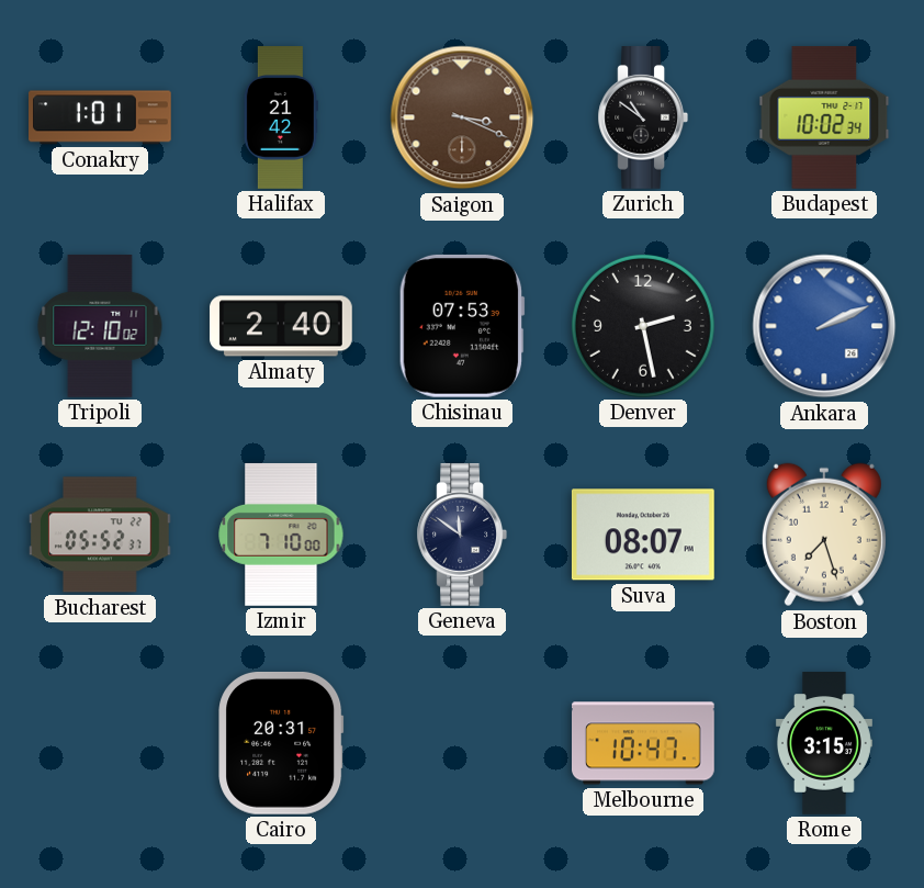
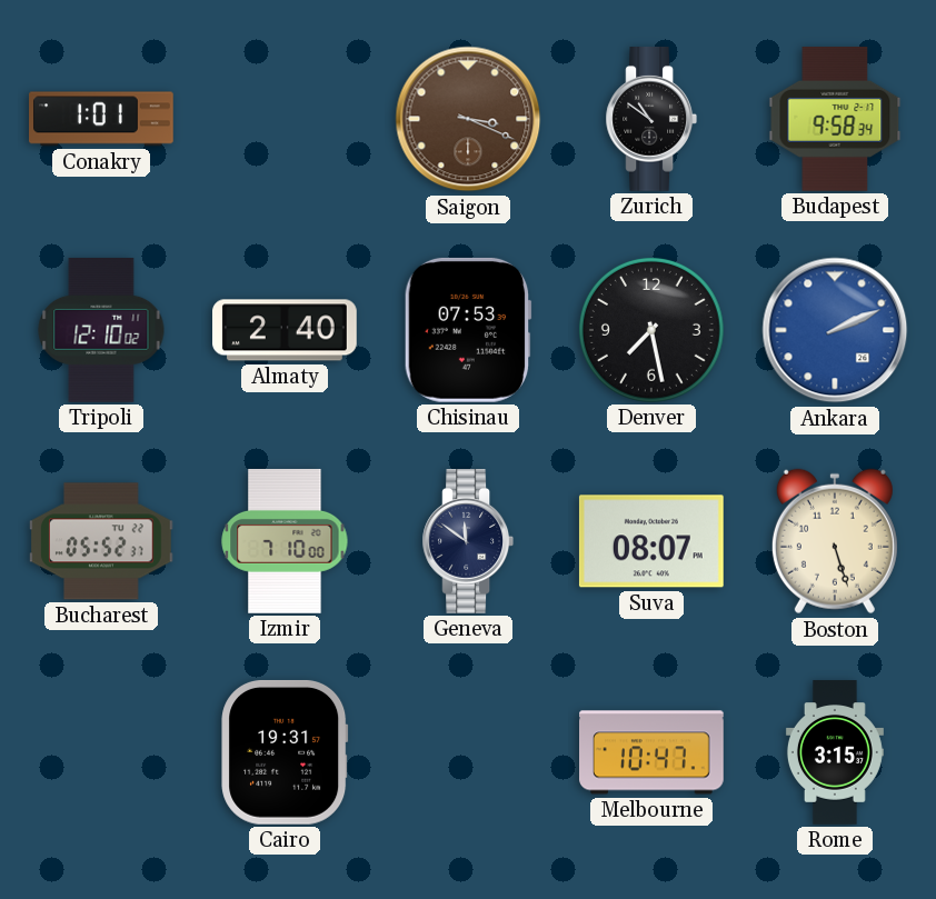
Halifax: 21:42 -> none
Budapest: 10:02 -> 9:58
Denver: 2:28 -> 7:28
Boston: 7:27 -> 5:27
Cairo: 20:31 -> 19:31
